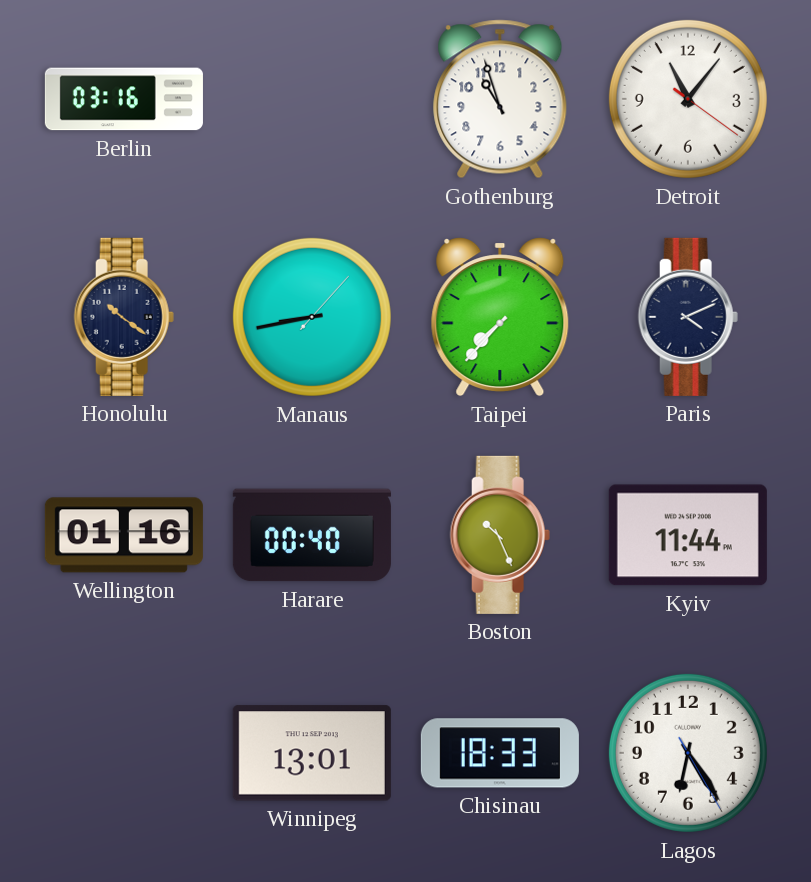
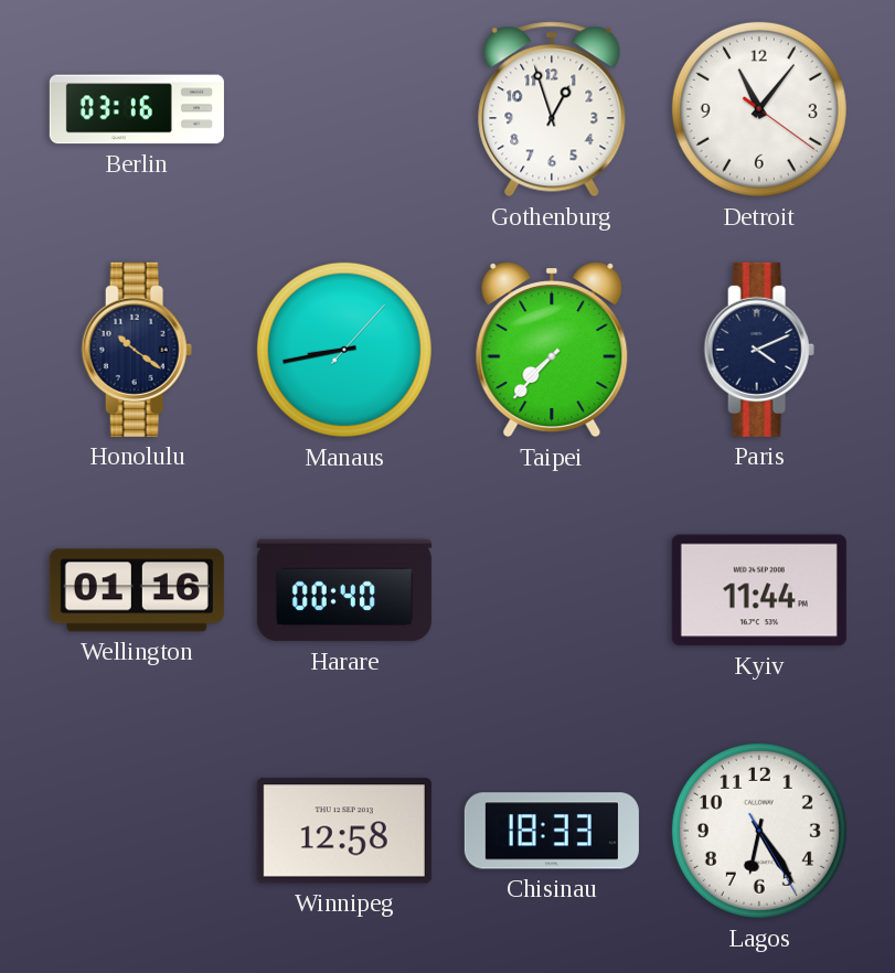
Gothenburg: 10:57 -> 12:57
Boston: 10:26 -> none
Winnipeg: 13:01 -> 12:58
